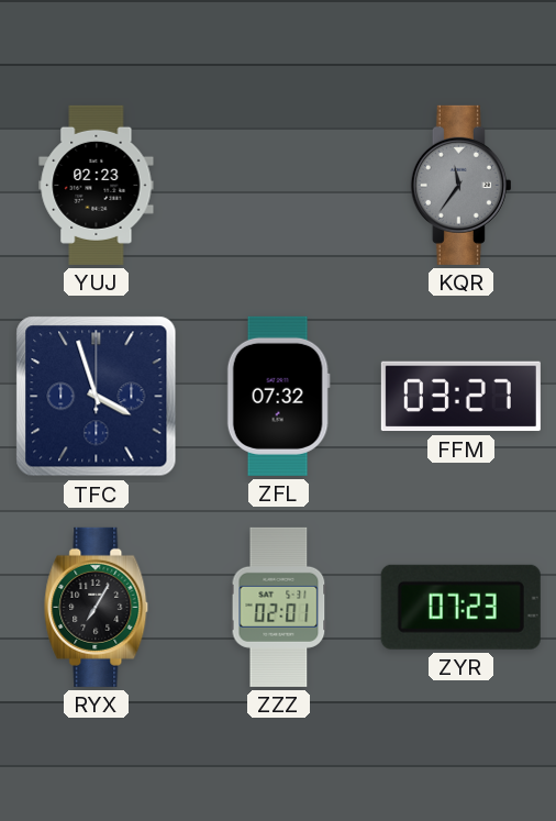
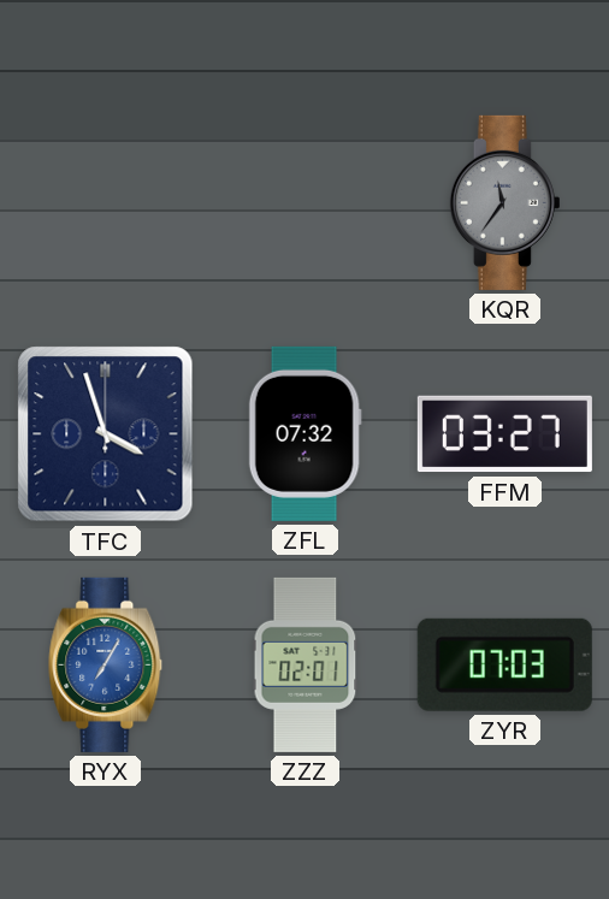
YUJ: 02:23 -> none
RYX dial: black -> blue
ZYR: 07:23 -> 07:03
